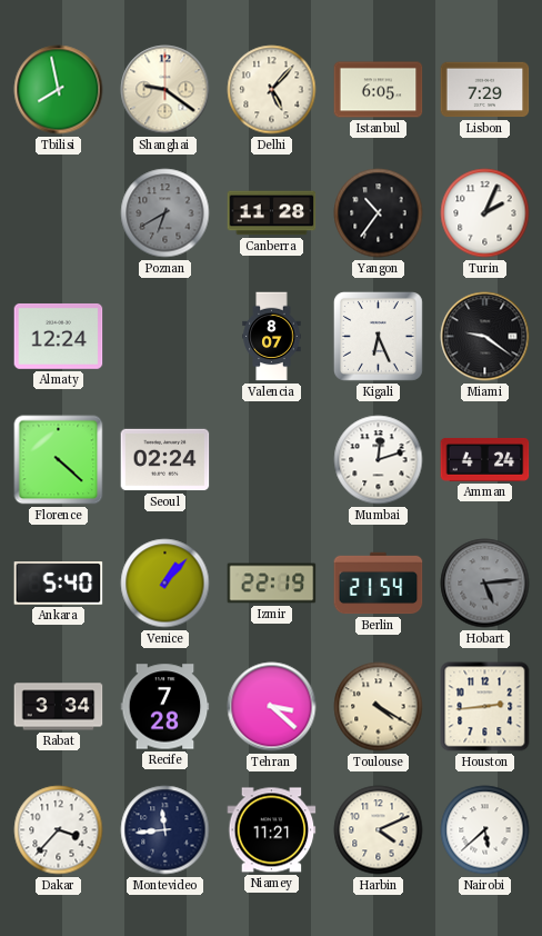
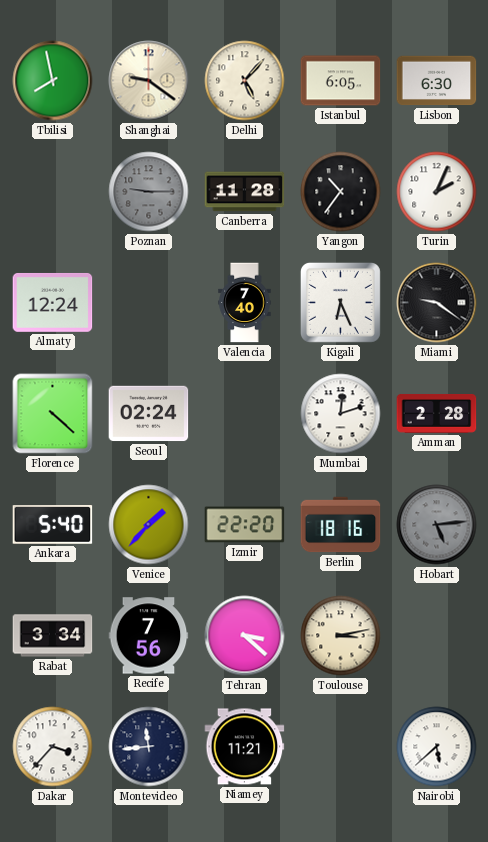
Lisbon: 7:29 -> 6:30
Poznan: 6:40 -> 9:15
Valencia: 8:07 -> 7:40
Amman: 4:24 -> 2:28
Venice: 1:07 -> 1:37
Izmir: 22:19 -> 22:20
Berlin: 21:54 -> 18:16
Recife: 7:28 -> 7:56
Toulouse: 4:20 -> 3:13
Houston: 2:44 -> none
Harbin: 4:11 -> none
